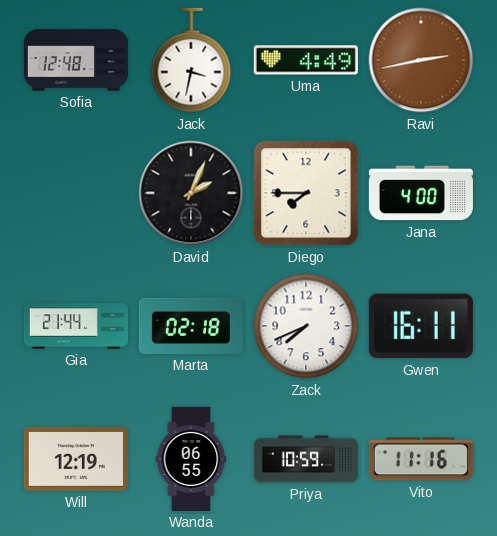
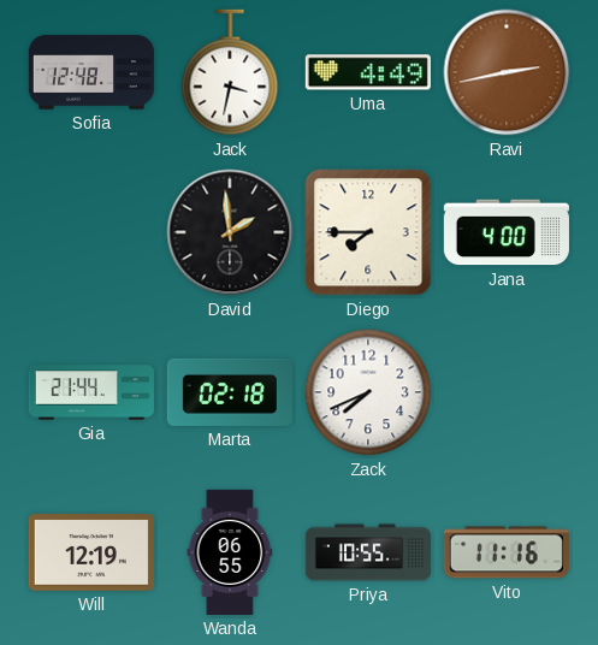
David: 2:04 -> 1:59
Gwen: 16:11 -> none
Priya: 10:59 -> 10:55
